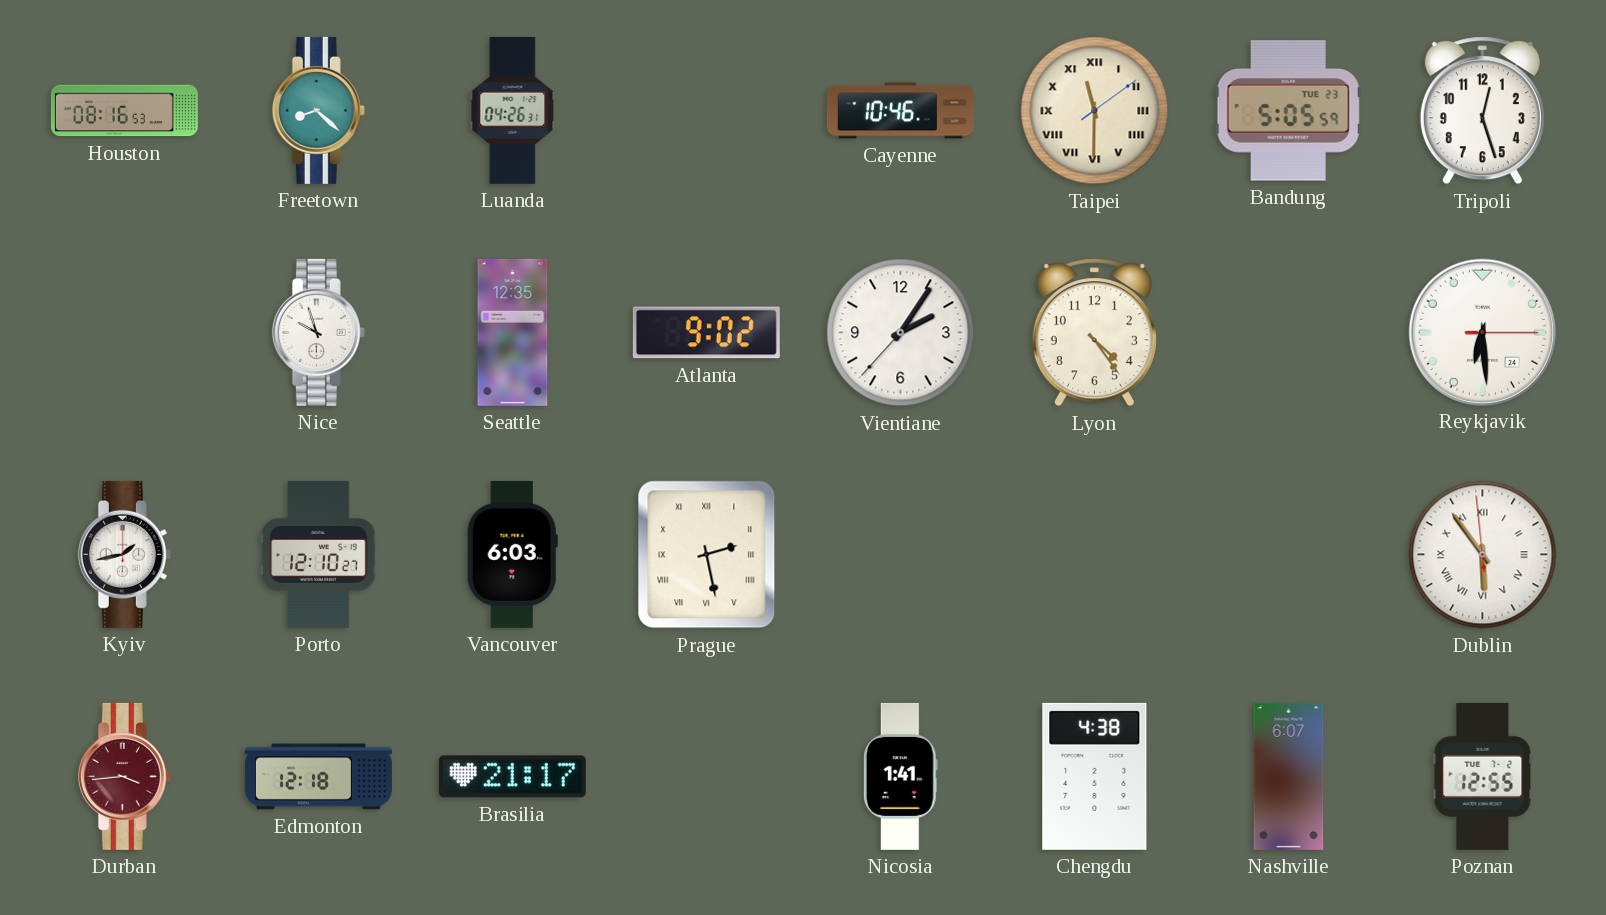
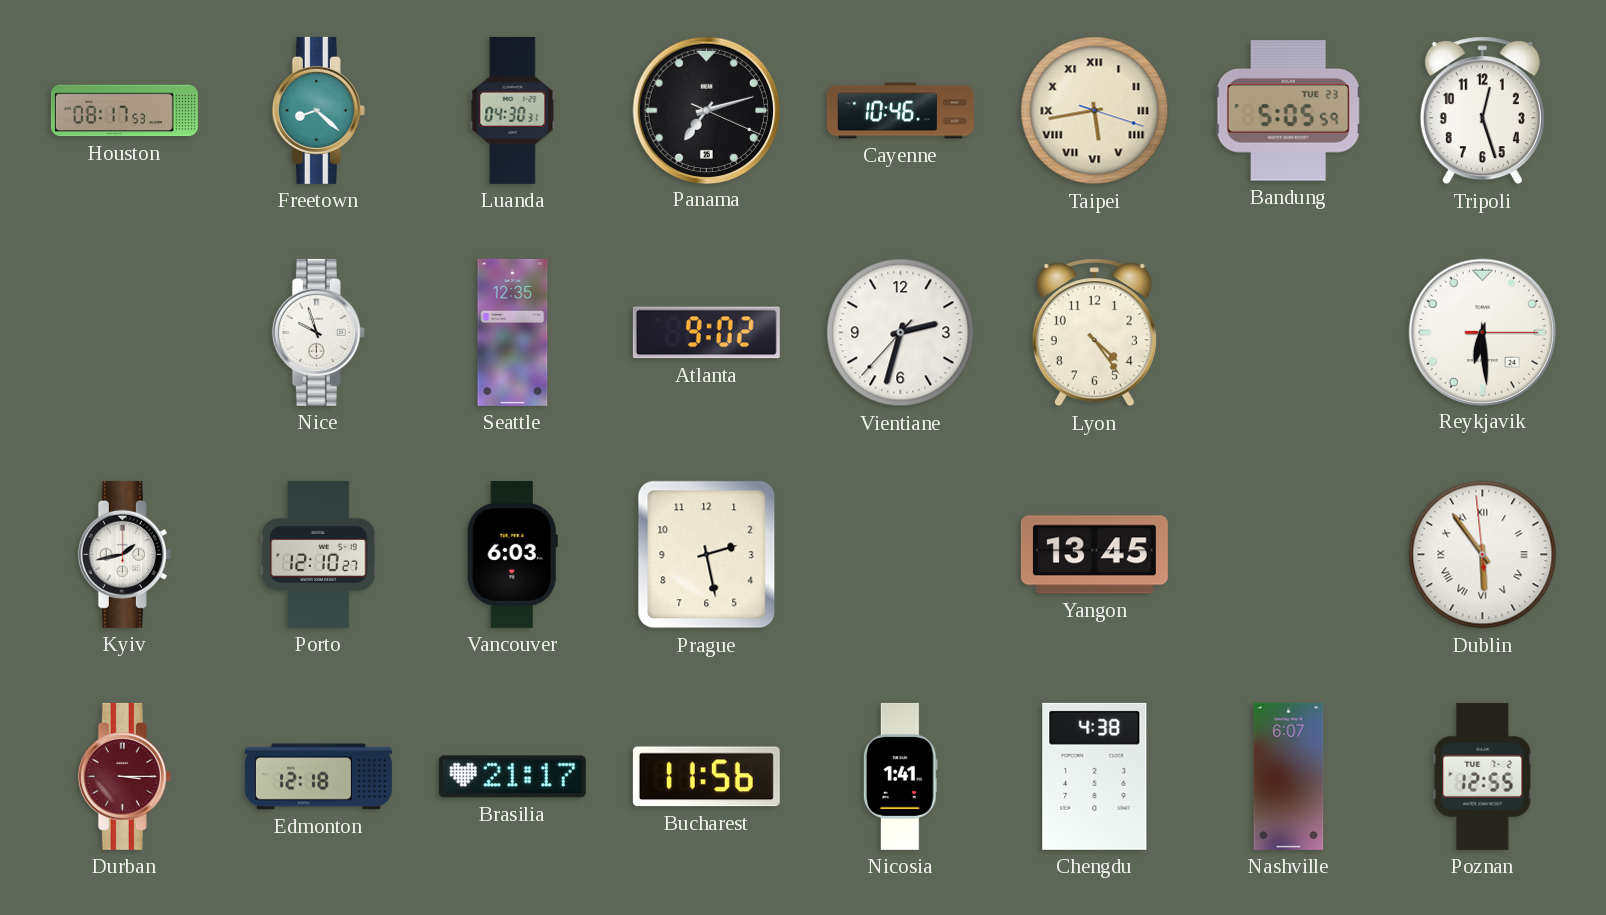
Houston: 08:16 -> 08:17
Luanda: 04:26 -> 04:30
Panama: none -> 7:12
Taipei: 11:30 -> 5:43
Vientiane: 2:05 -> 2:32
Prague numerals: Roman -> Arabic
Yangon: none -> 13:45
Durban: 3:44 -> 3:15
Bucharest: none -> 11:56
